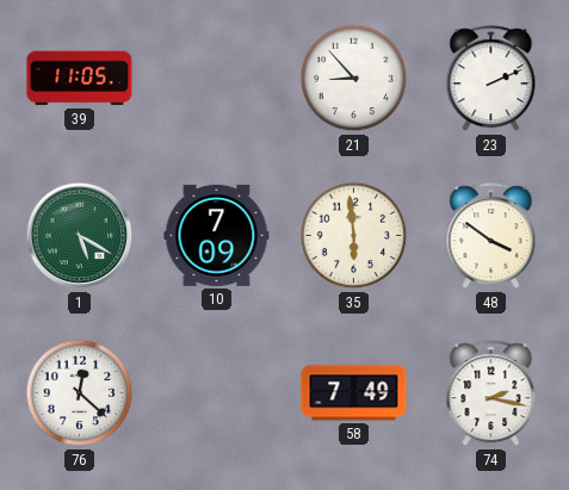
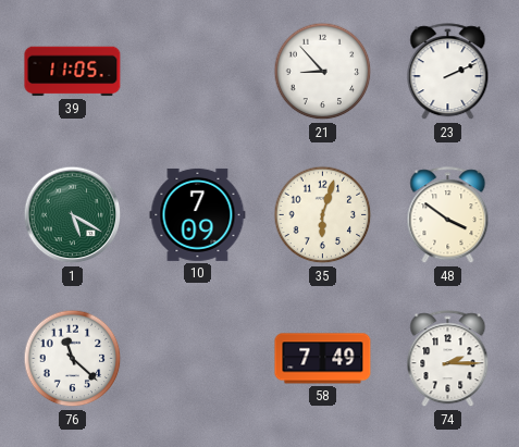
35: 5:59 -> 6:03
76: 12:22 -> 11:22
74: 2:17 -> 2:15
